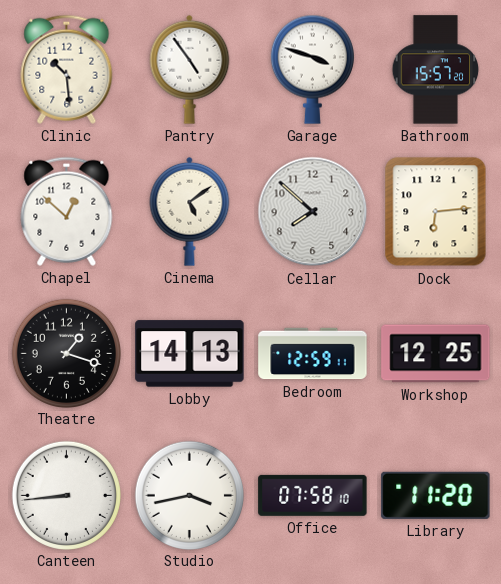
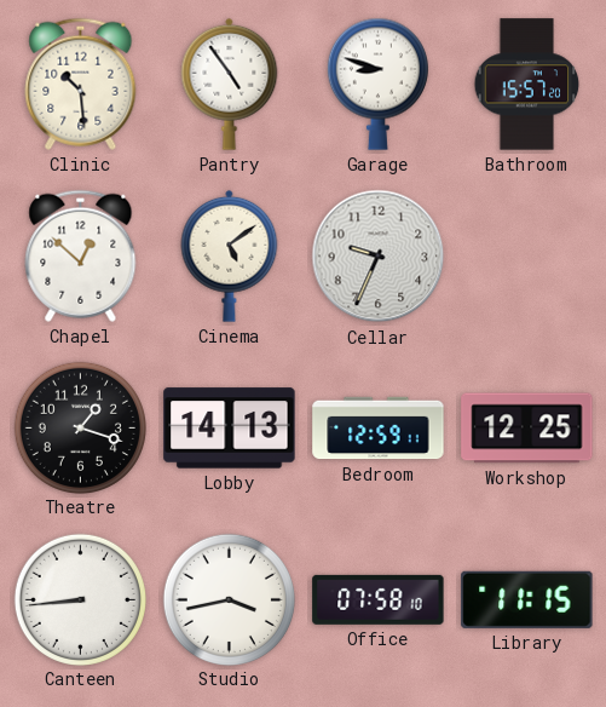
Garage: 3:48 -> 8:48
Cellar: 7:52 -> 9:34
Dock: 6:14 -> none
Library: 11:20 -> 11:15
